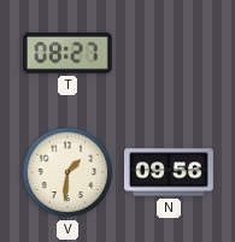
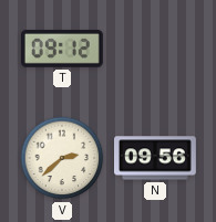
T: 08:27 -> 09:12
V: 1:31 -> 2:38
